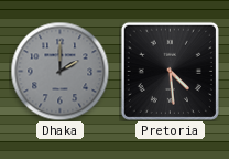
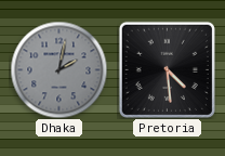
Dhaka: 2:00 -> 2:02
